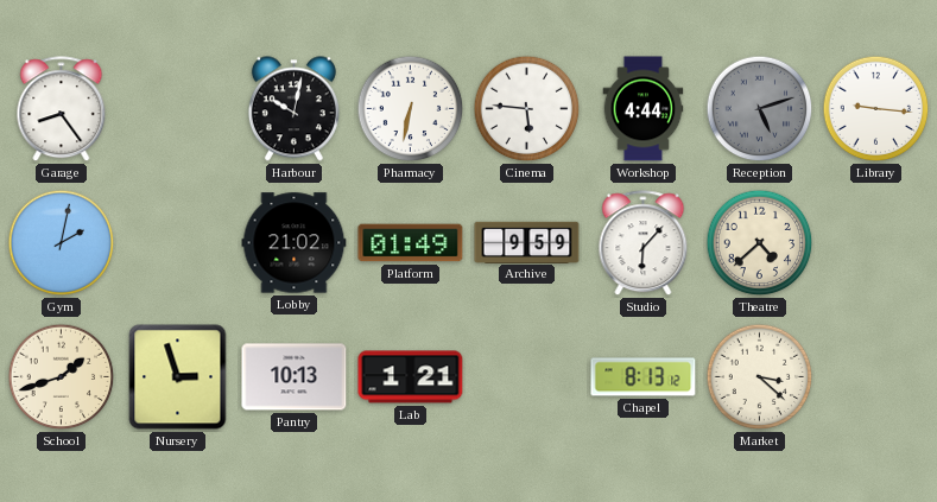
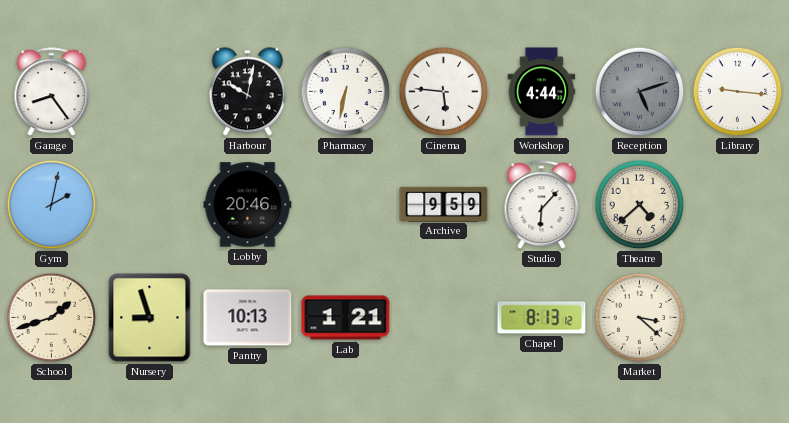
Lobby: 21:02 -> 20:46
Platform: 01:49 -> none
Nursery: 2:57 -> 8:57
